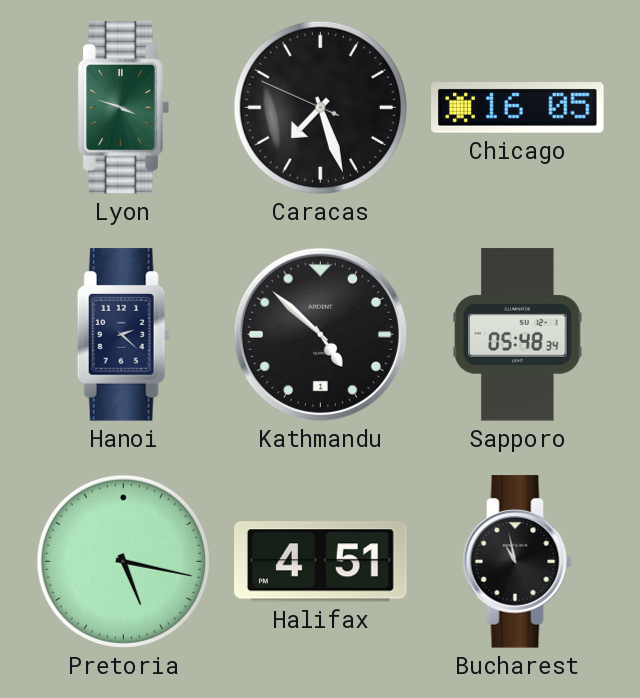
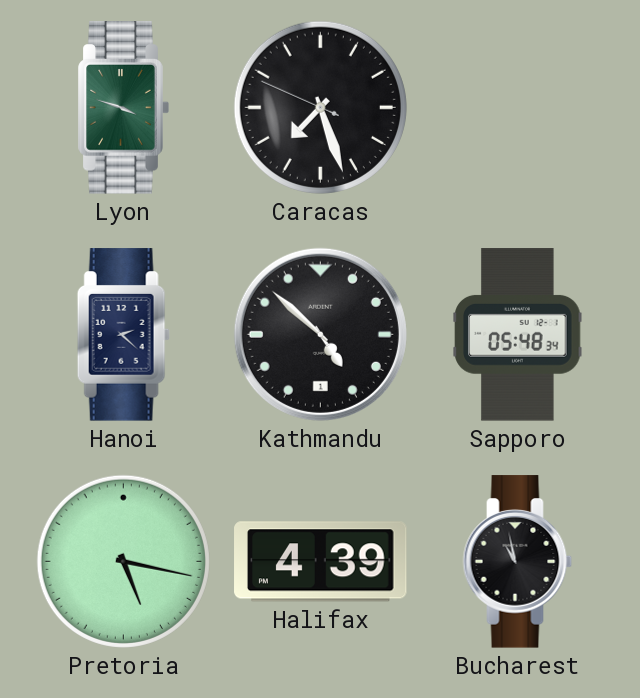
Chicago: 16:05 -> none
Halifax: 4:51 -> 4:39
